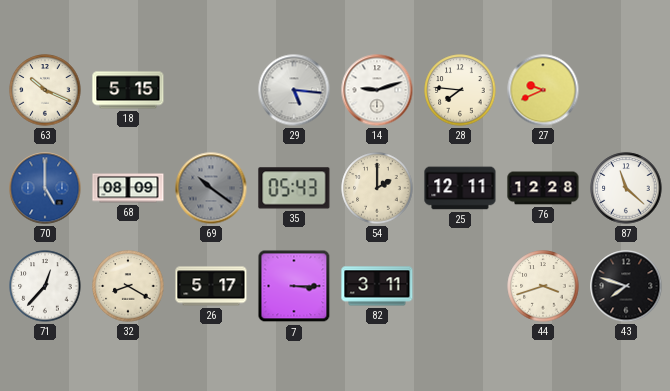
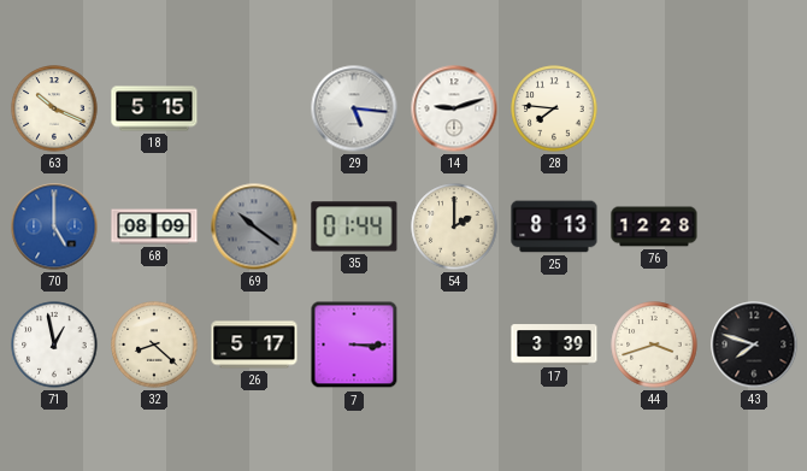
27: 9:41 -> none
35: 05:43 -> 01:44
25: 12:11 -> 8:13
87: 11:22 -> none
71: 12:37 -> 12:58
32: 8:20 -> 8:22
82: 3:11 -> none
17: none -> 3:39
